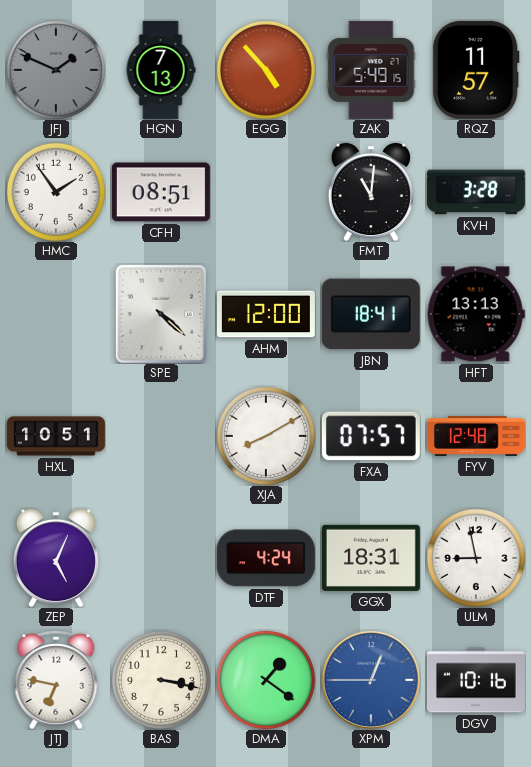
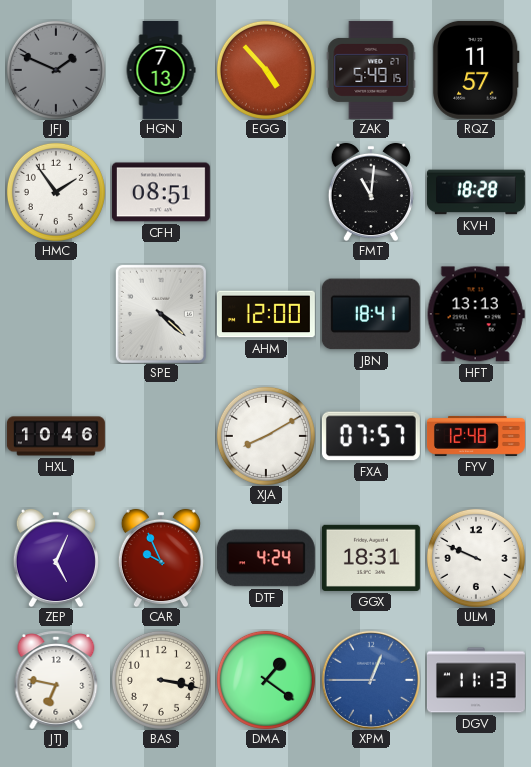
KVH: 3:28 -> 18:28
HXL: 10:51 -> 10:46
CAR: none -> 9:56
ULM: 8:58 -> 9:49
DGV: 10:16 -> 11:13
